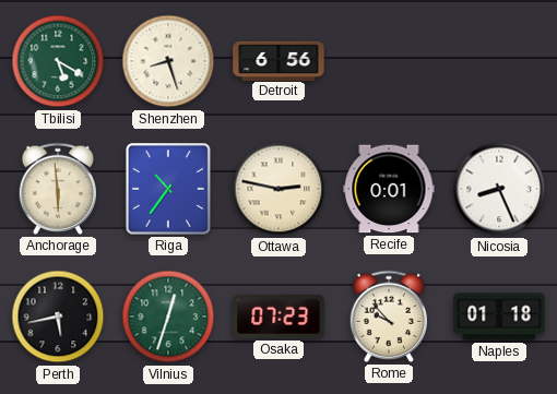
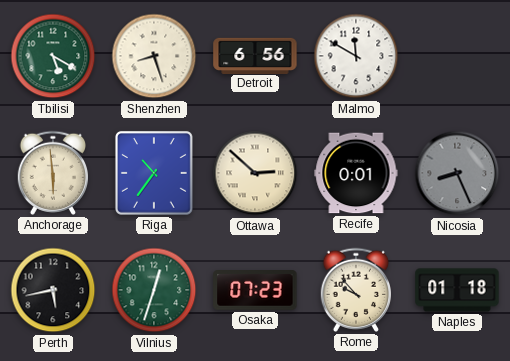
Malmo: none -> 11:50
Ottawa: 2:47 -> 2:52
Nicosia dial: white -> grey
